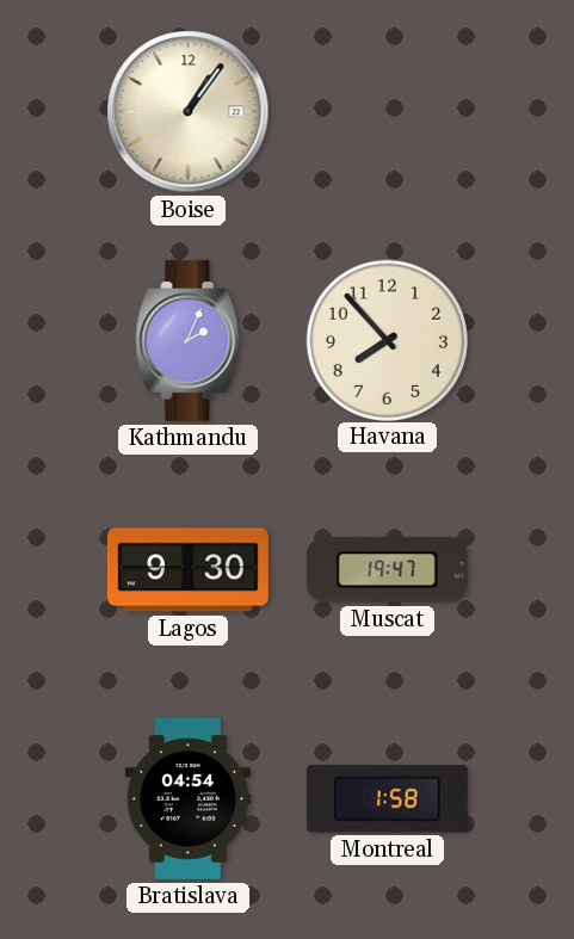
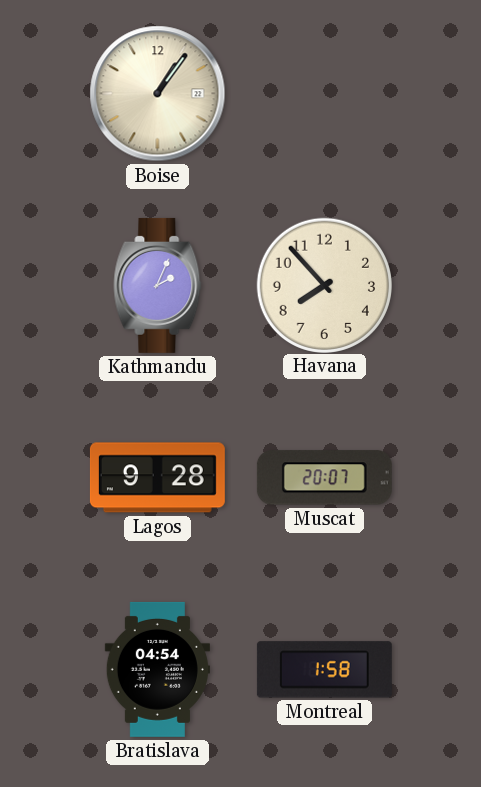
Lagos: 9:30 -> 9:28
Muscat: 19:47 -> 20:07
